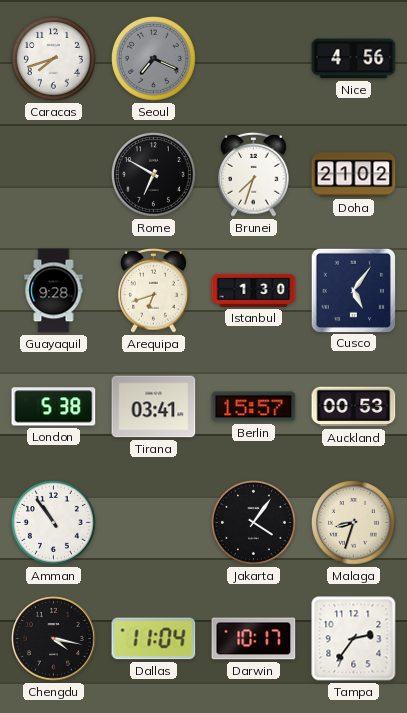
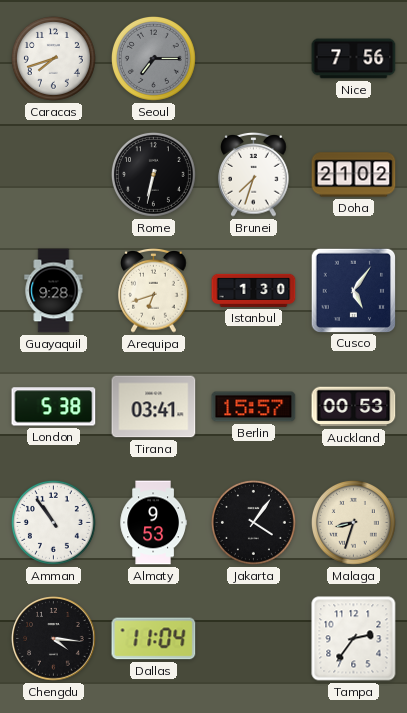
Seoul: 7:19 -> 7:15
Nice: 4:56 -> 7:56
Rome: 6:50 -> 6:32
Almaty: none -> 9:53
Chengdu: 4:17 -> 4:16
Darwin: 10:17 -> none
